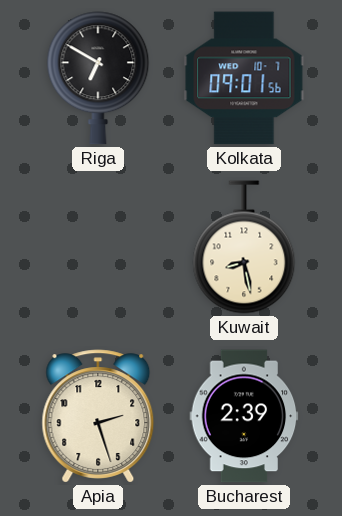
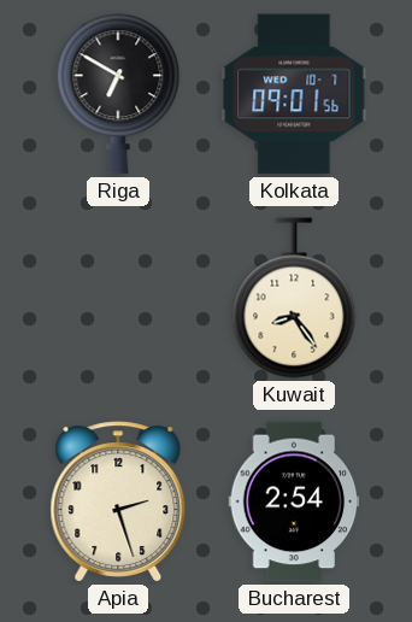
Kuwait: 8:28 -> 8:24
Bucharest: 2:39 -> 2:54
